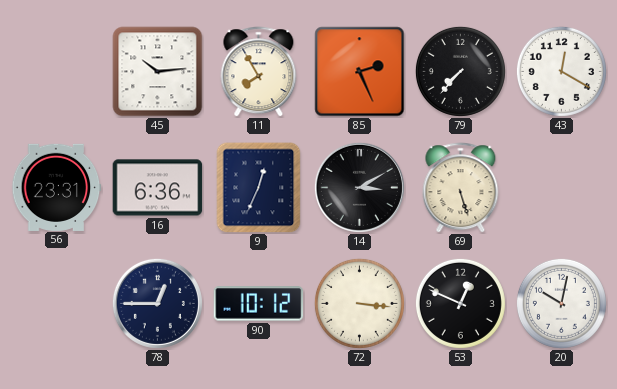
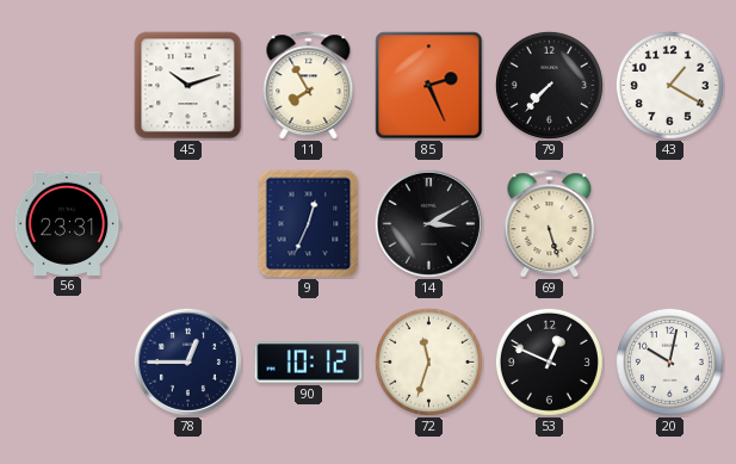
45: 10:14 -> 10:12
43: 12:20 -> 1:20
16: 6:36 -> none
72: 3:16 -> 11:33
